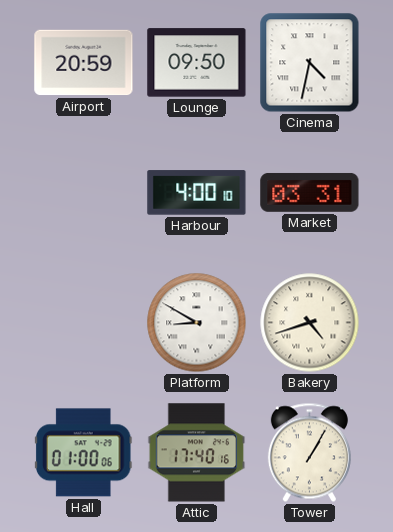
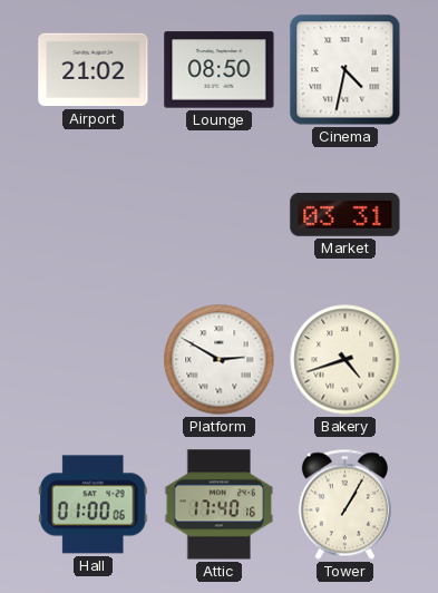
Airport: 20:59 -> 21:02
Lounge: 09:50 -> 08:50
Harbour: 4:00 -> none
Platform: 8:50 -> 2:50
